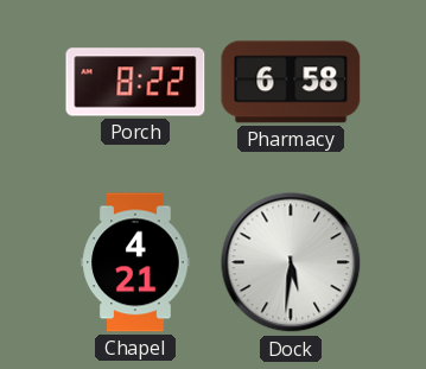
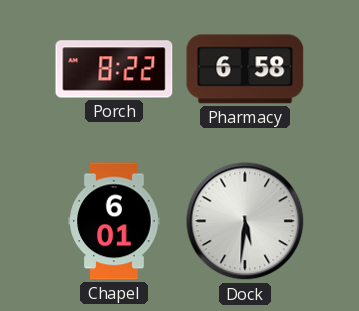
Chapel: 4:21 -> 6:01
